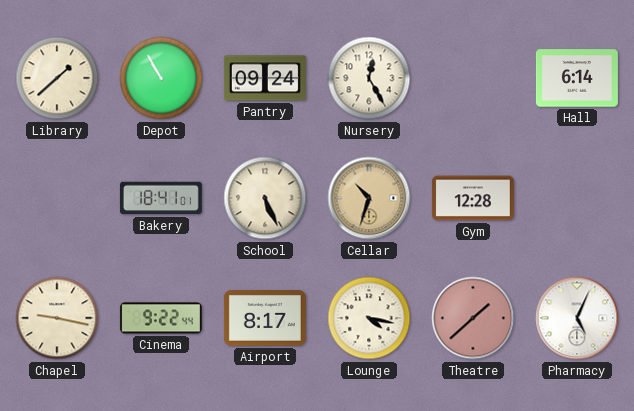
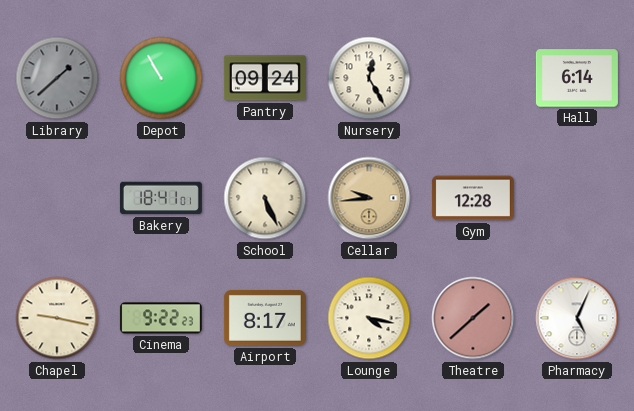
Library dial: cream -> grey
Cellar: 10:33 -> 9:44
Cinema: 9:22:44 -> 9:22:23
